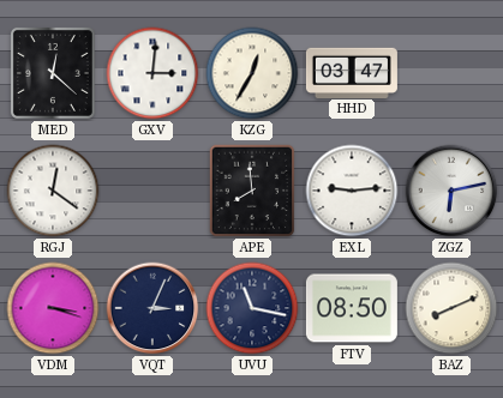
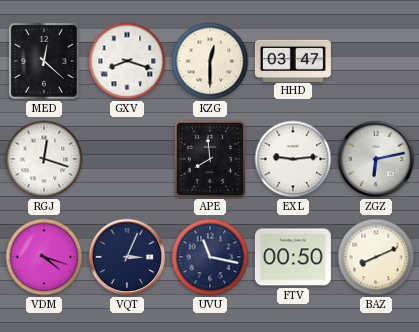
GXV: 3:01 -> 8:18
KZG: 12:35 -> 12:30
RGJ: 12:21 -> 12:18
VDM: 3:18 -> 4:18
FTV: 08:50 -> 00:50
